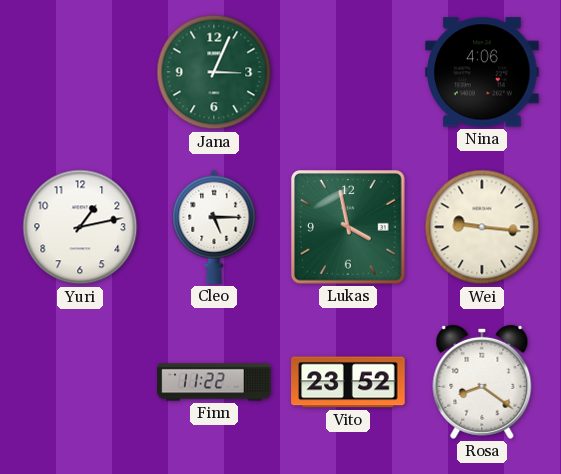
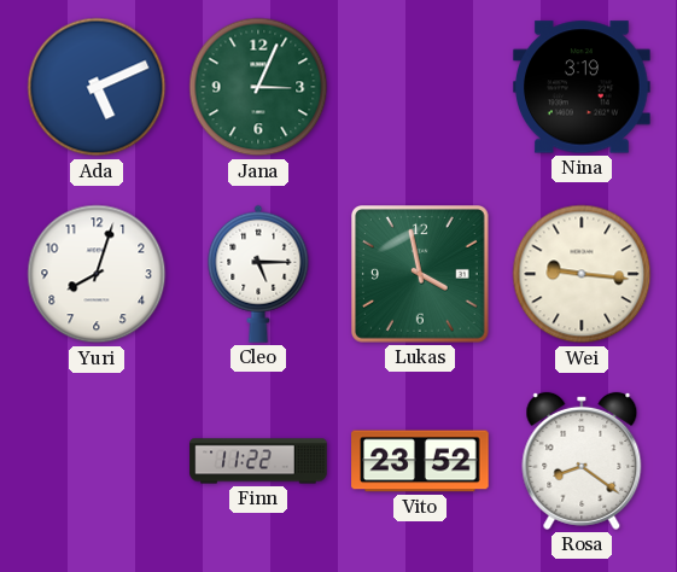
Ada: none -> 5:11
Nina: 4:06 -> 3:19
Yuri: 1:13 -> 8:03
